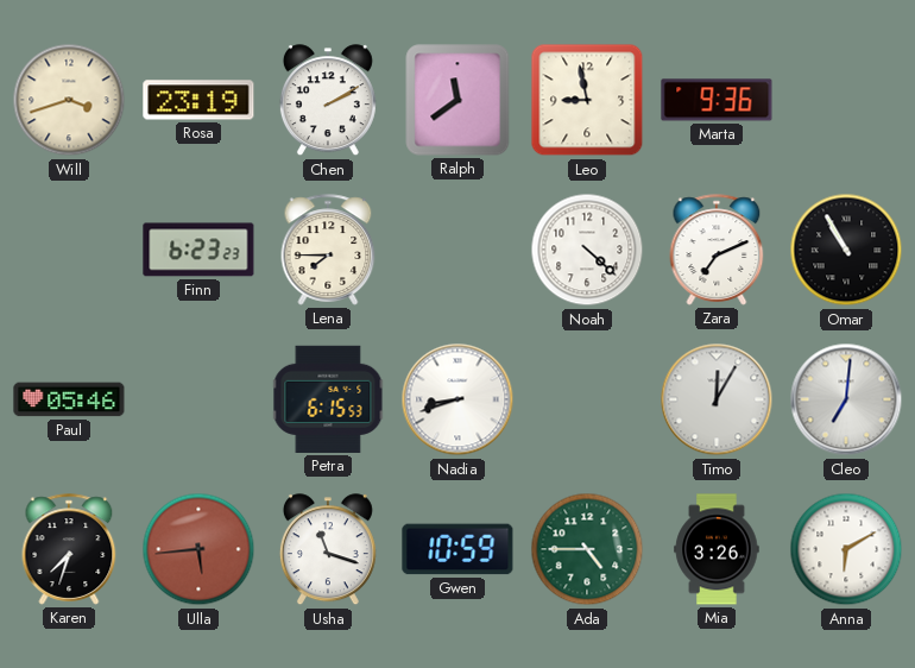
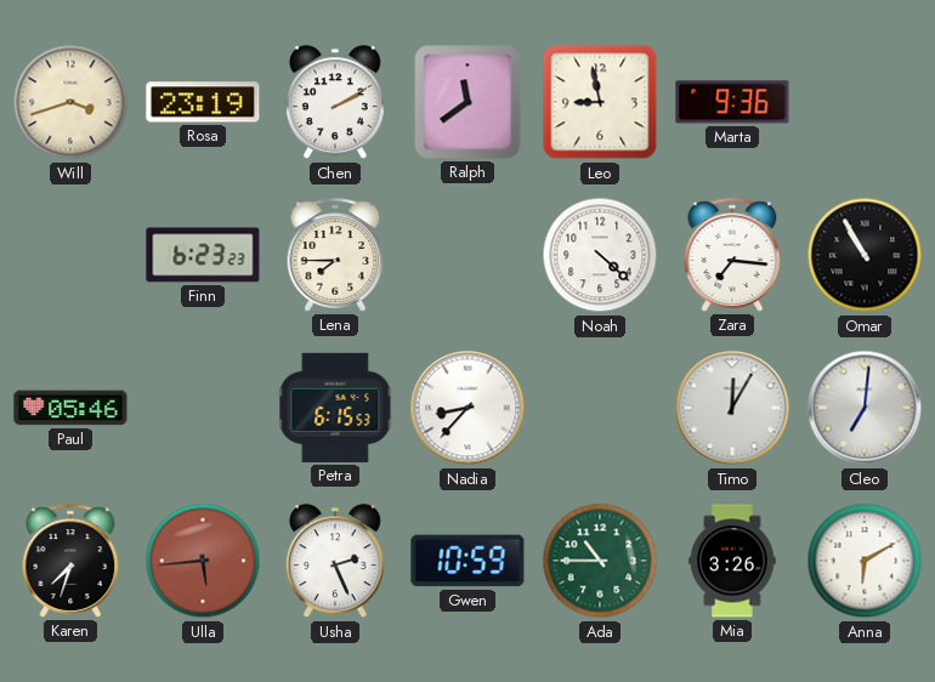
Zara: 7:11 -> 7:16
Nadia: 8:42 -> 8:37
Usha: 11:18 -> 2:26
Ada: 4:45 -> 10:45
